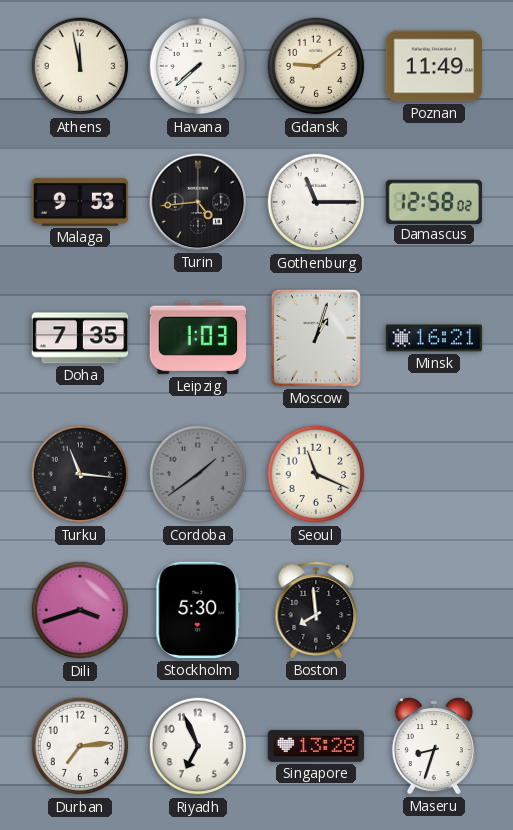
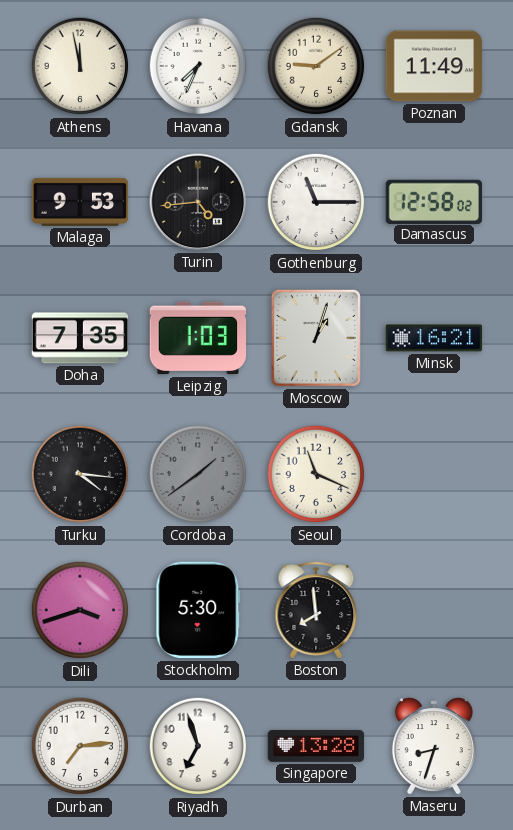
Havana: 7:38 -> 7:34
Turku: 11:16 -> 4:16
Riyadh: 6:56 -> 6:57
